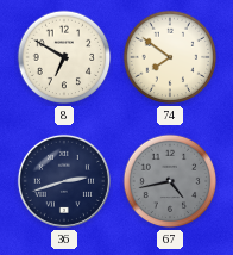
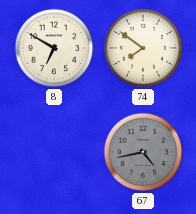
36: 2:42 -> none
